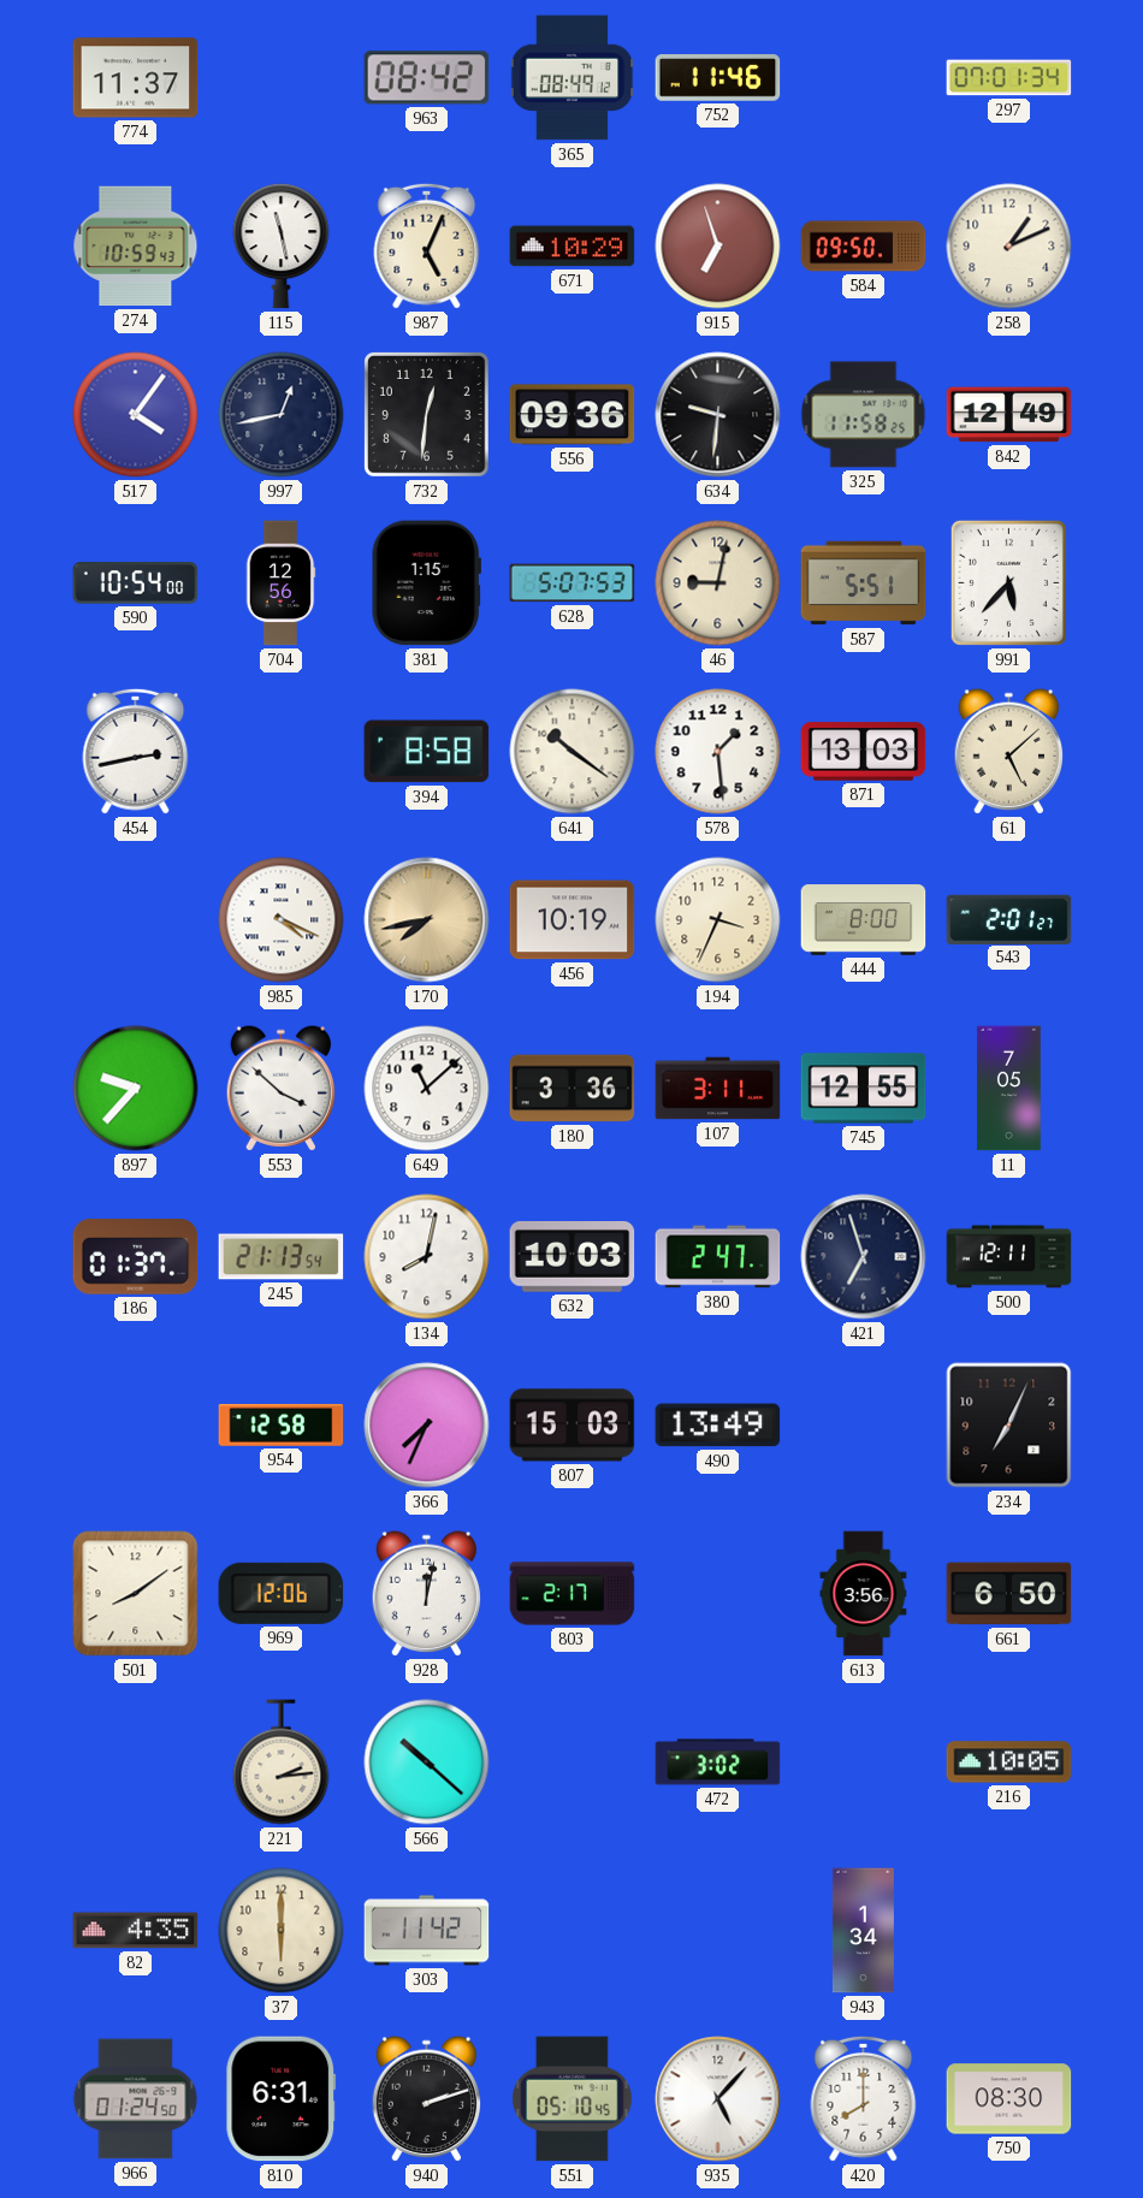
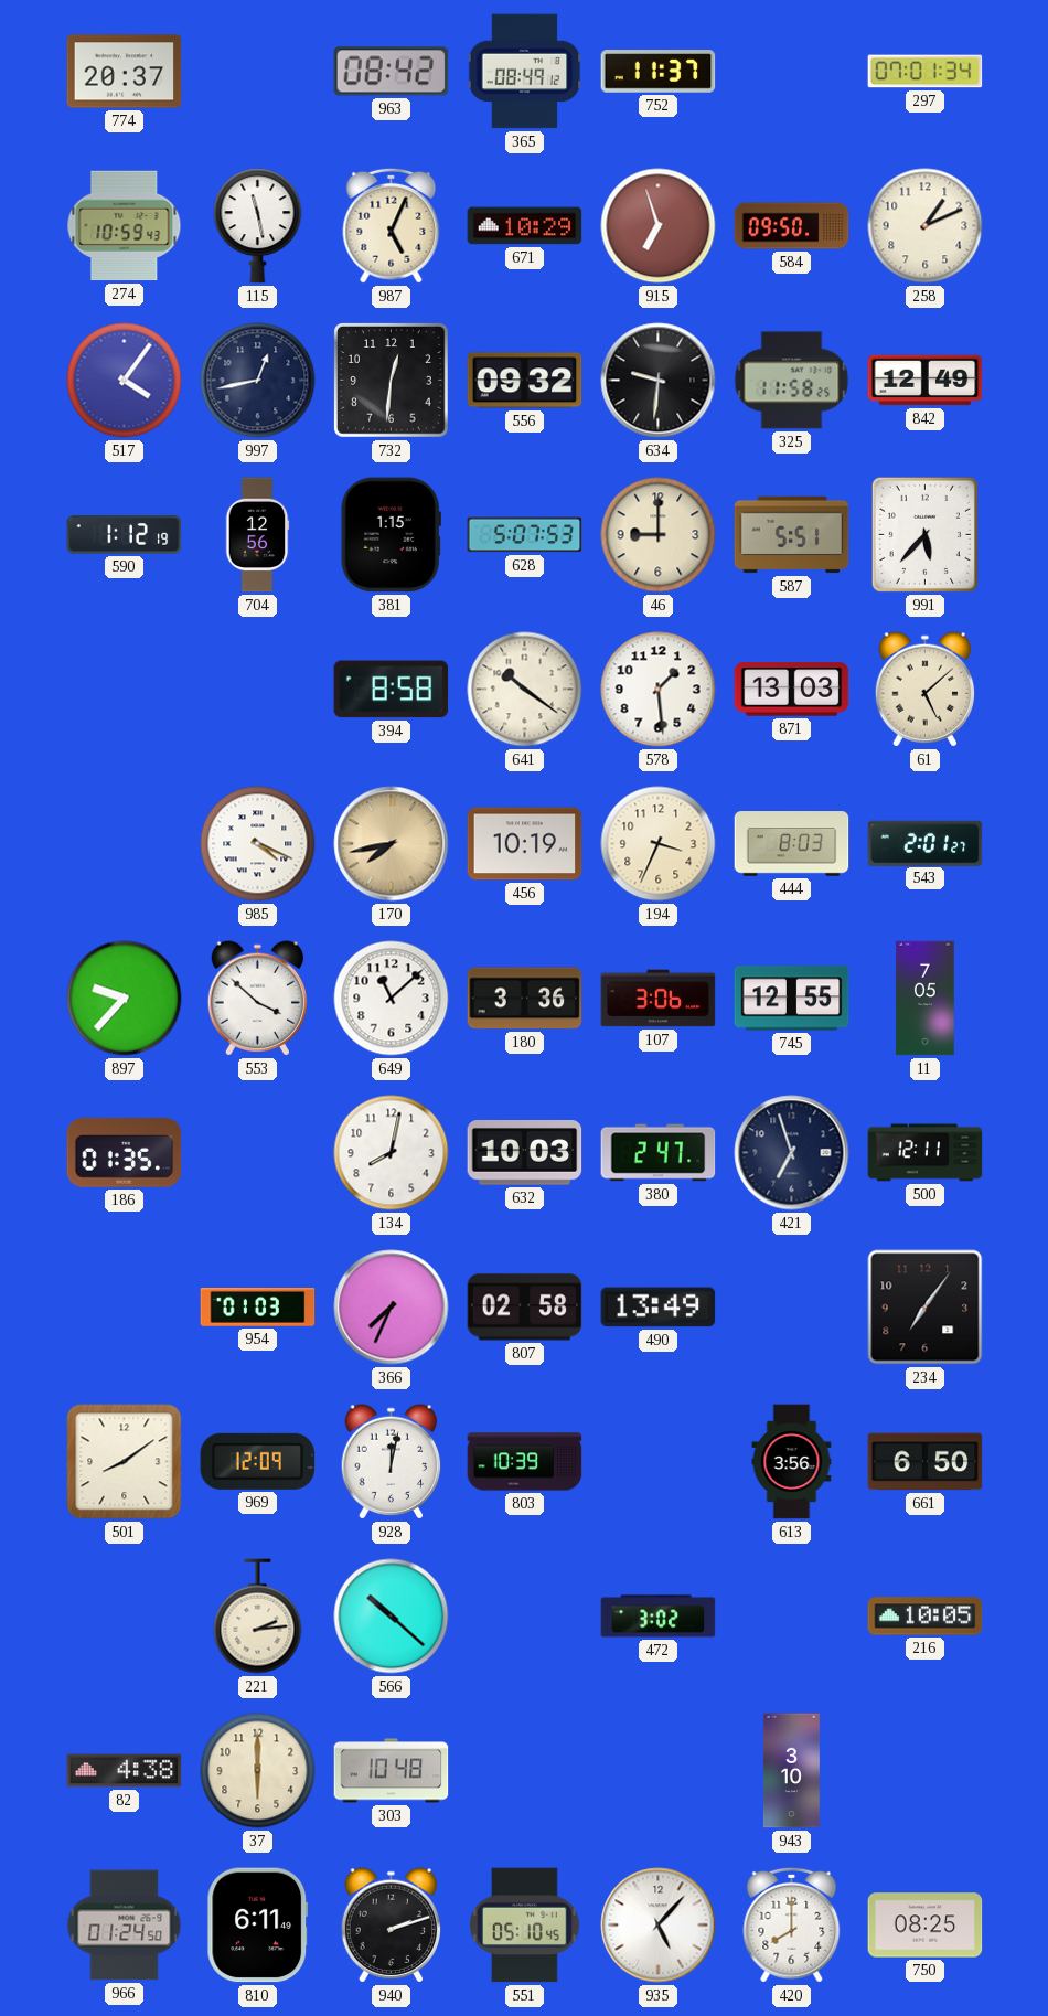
774: 11:37 -> 20:37
752: 11:46 -> 11:37
556: 09:36 -> 09:32
590: 10:54 -> 1:12
46: 9:02 -> 9:00
454: 2:43 -> none
444: 8:00 -> 8:03
107: 3:11 -> 3:06
186: 01:37 -> 01:35
245: 21:13 -> none
954: 12:58 -> 01:03
807: 15:03 -> 02:58
234: 7:04 -> 7:06
969: 12:06 -> 12:09
803: 2:17 -> 10:39
82: 4:35 -> 4:38
303: 11:42 -> 10:48
943: 1:34 -> 3:10
810: 6:31 -> 6:11
750: 08:30 -> 08:25
